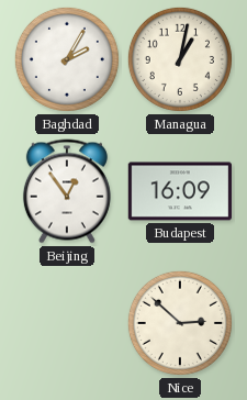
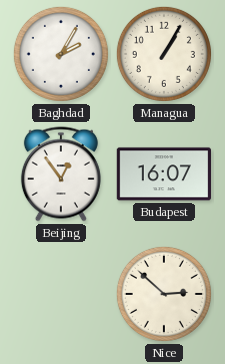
Managua: 1:02 -> 1:05
Budapest: 16:09 -> 16:07
